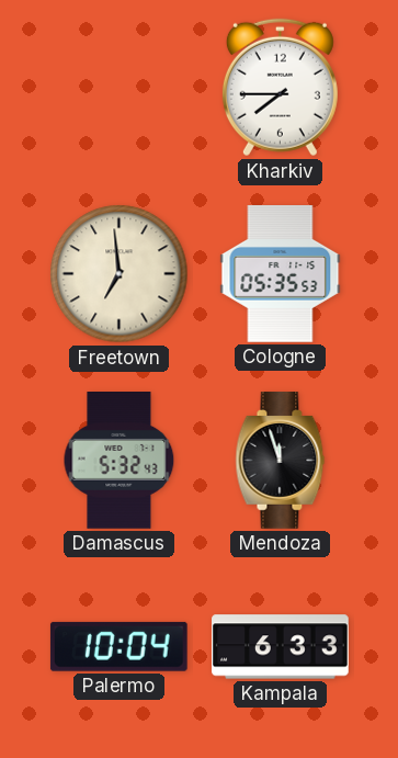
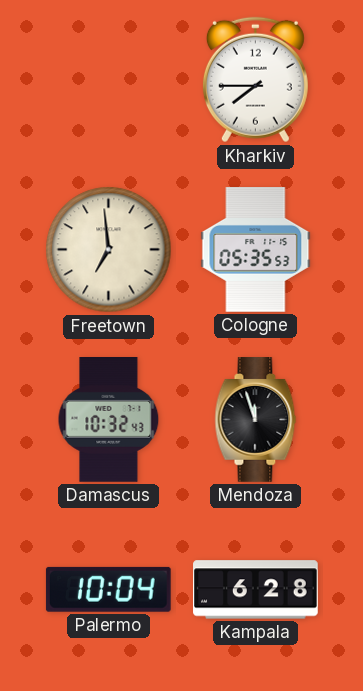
Damascus: 5:32 -> 10:32
Kampala: 6:33 -> 6:28
